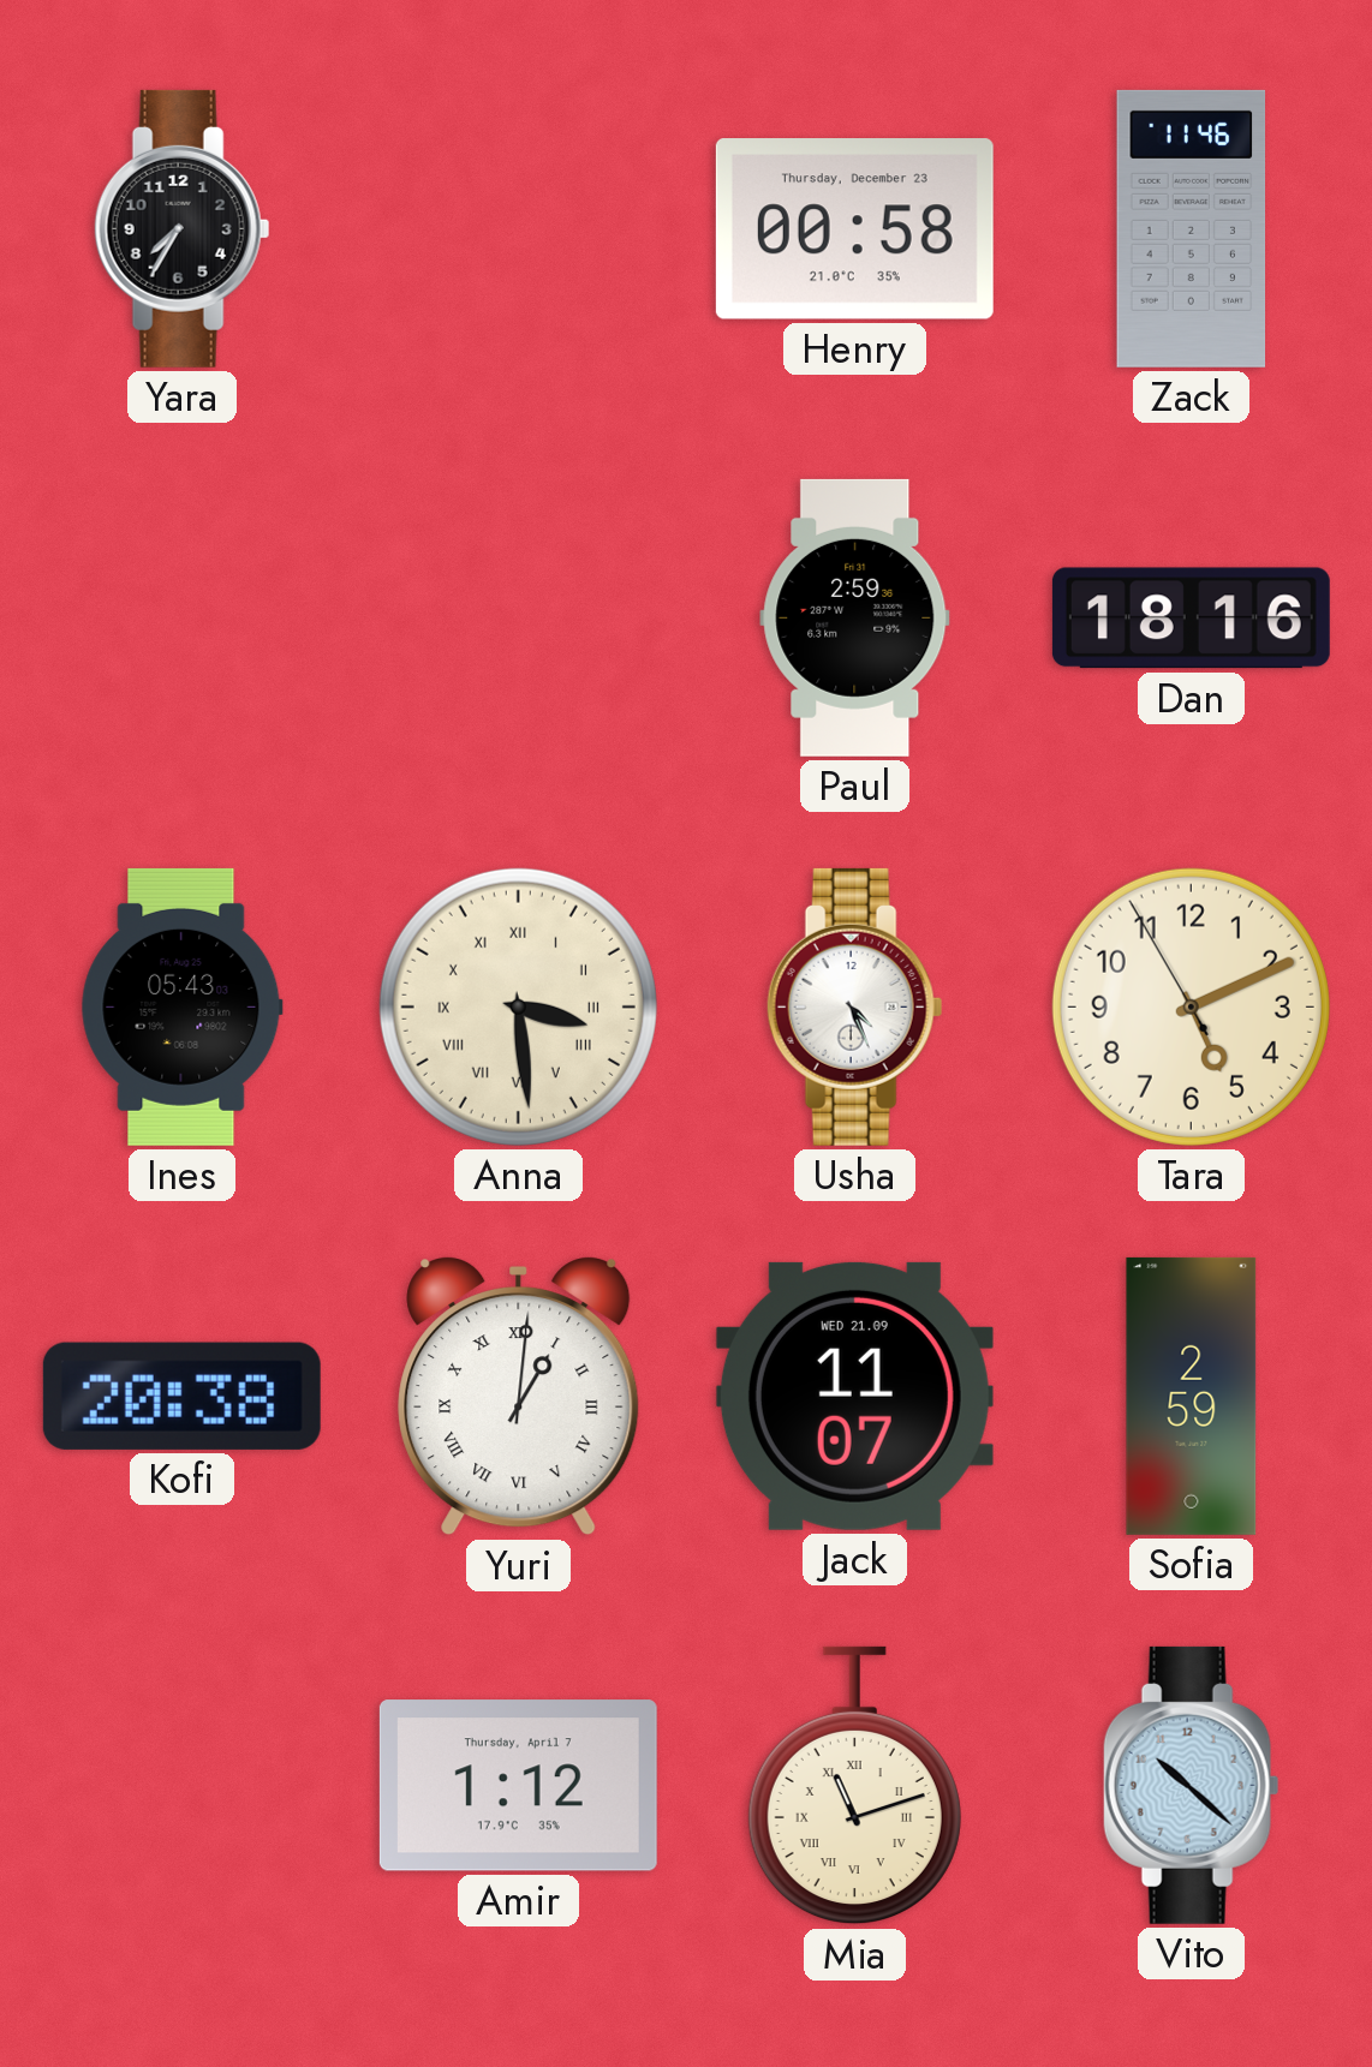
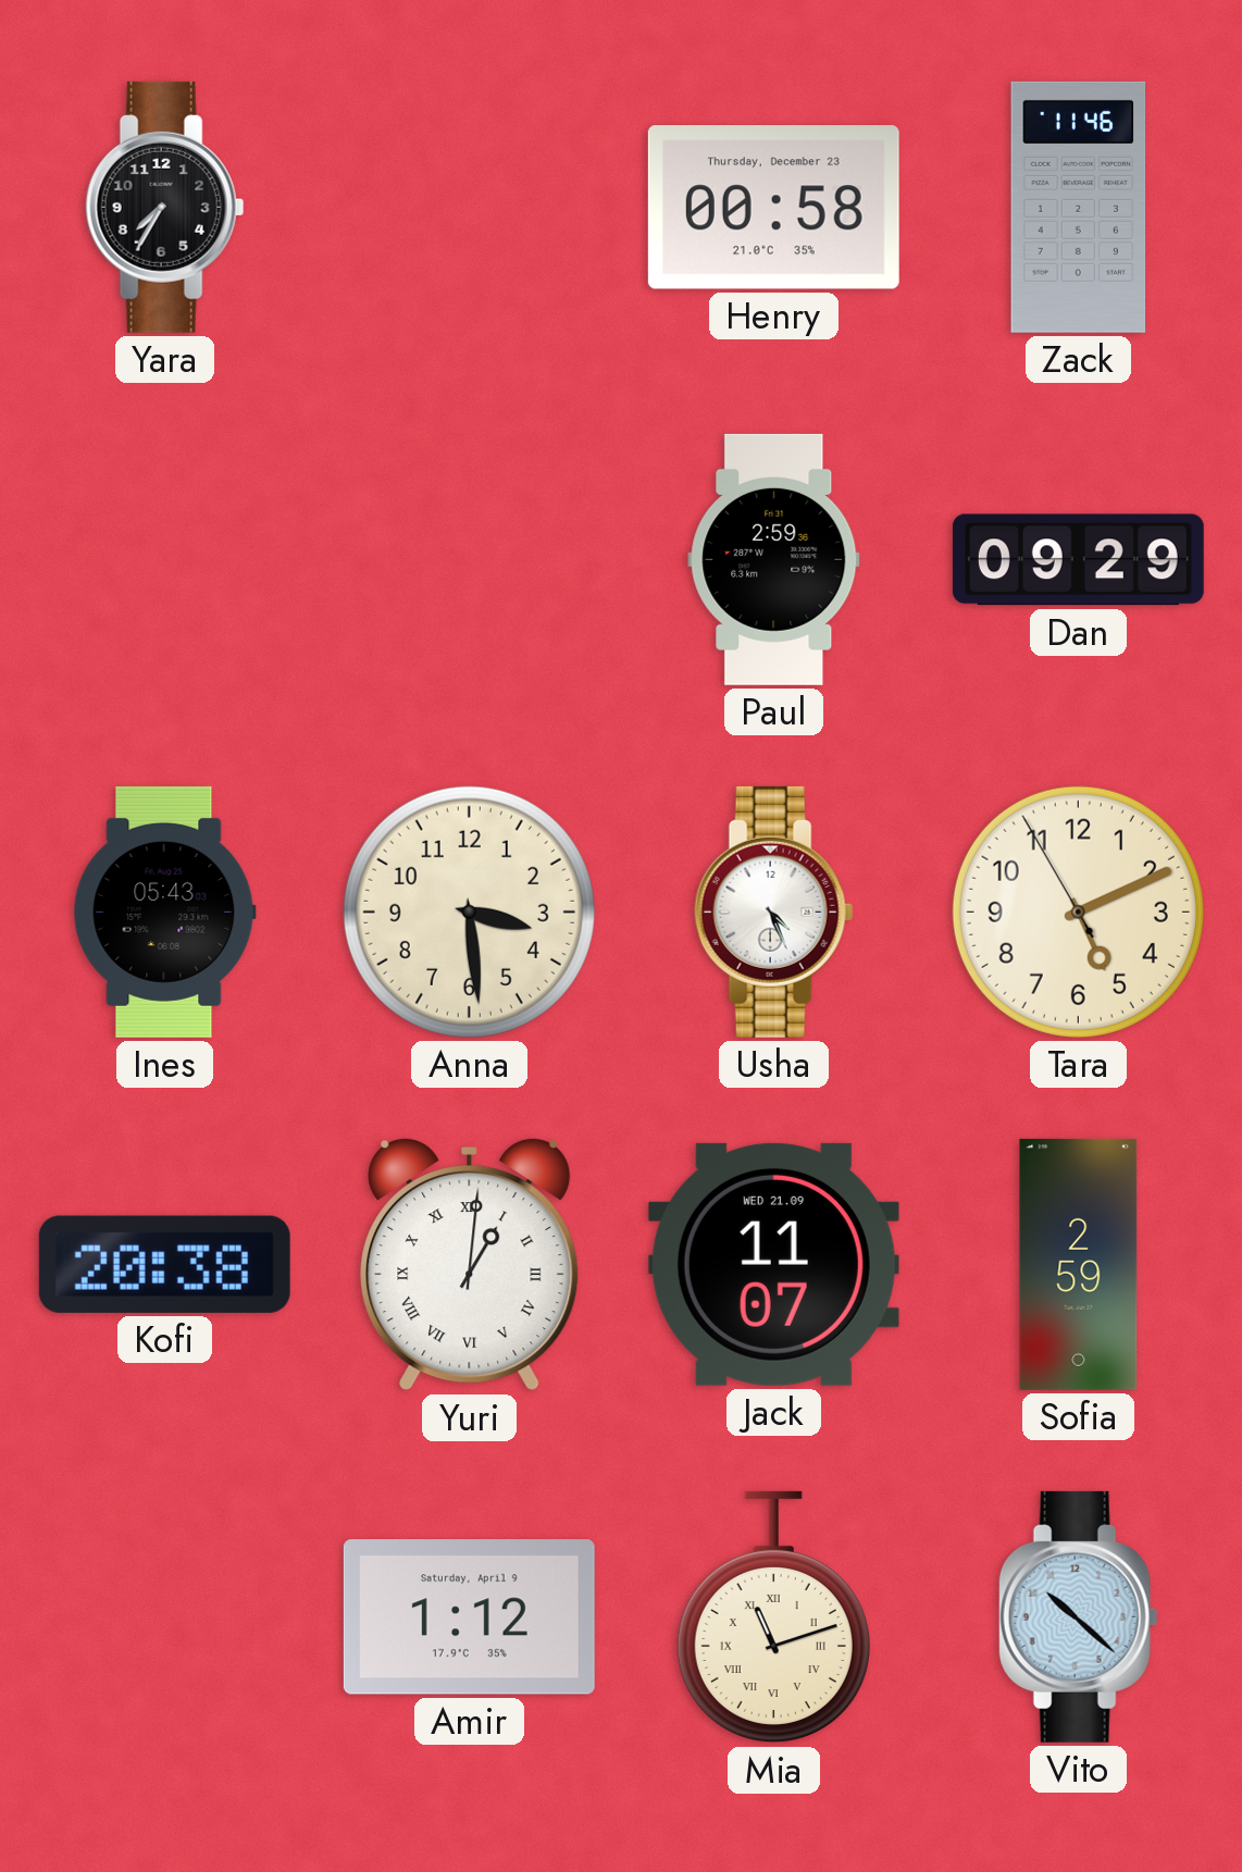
Dan: 18:16 -> 09:29
Anna numerals: Roman -> Arabic
Amir date: Thursday, April 7 -> Saturday, April 9
